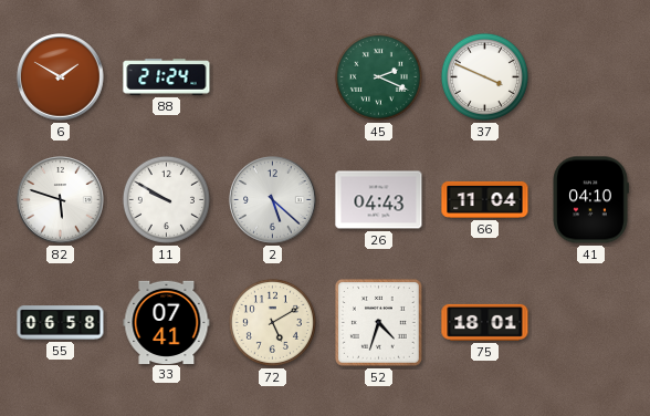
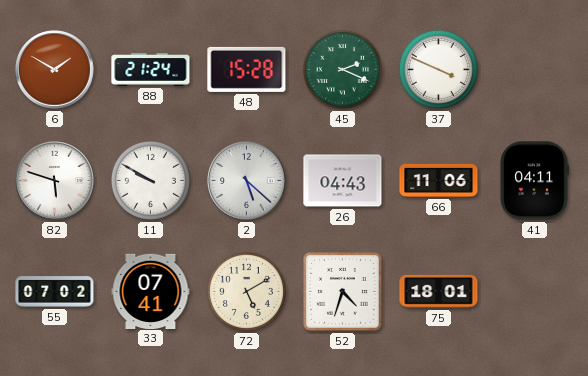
48: none -> 15:28
66: 11:04 -> 11:06
41: 04:10 -> 04:11
55: 06:58 -> 07:02
